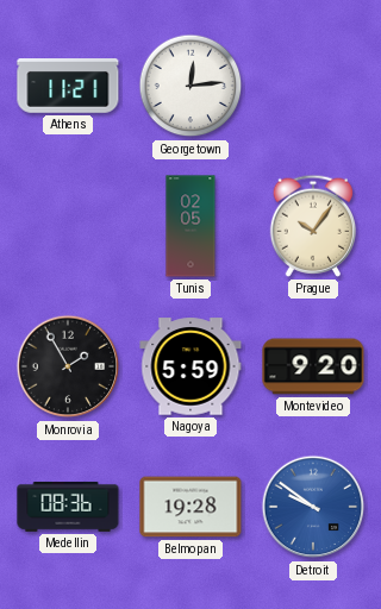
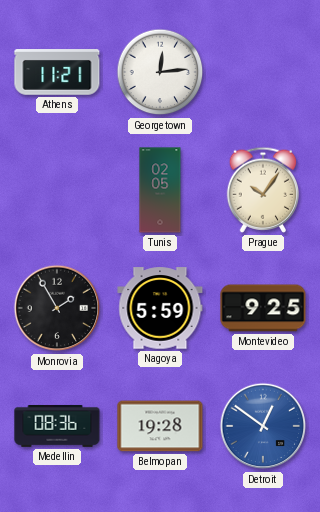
Montevideo: 9:20 -> 9:25
Detroit: 9:51 -> 12:51
